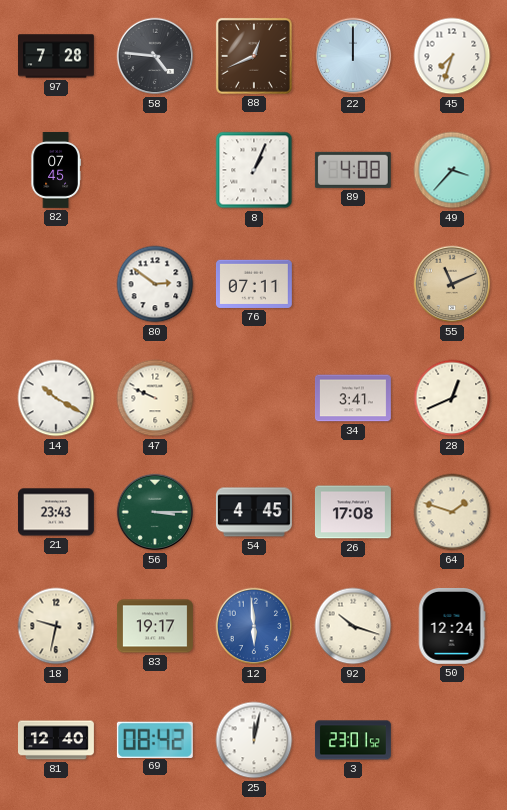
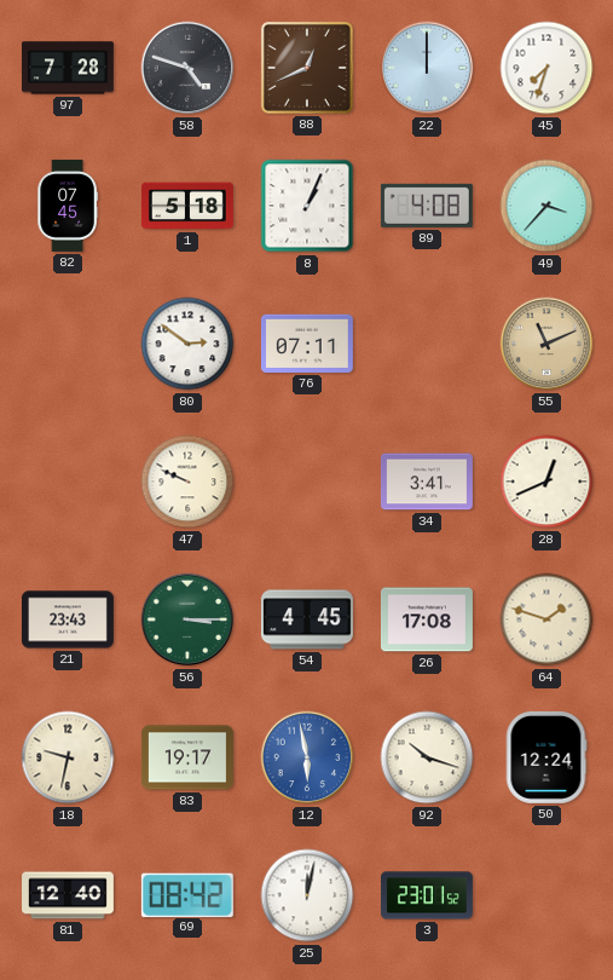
58: 4:46 -> 4:48
1: none -> 5:18
14: 10:20 -> none
12: 5:59 -> 5:58
